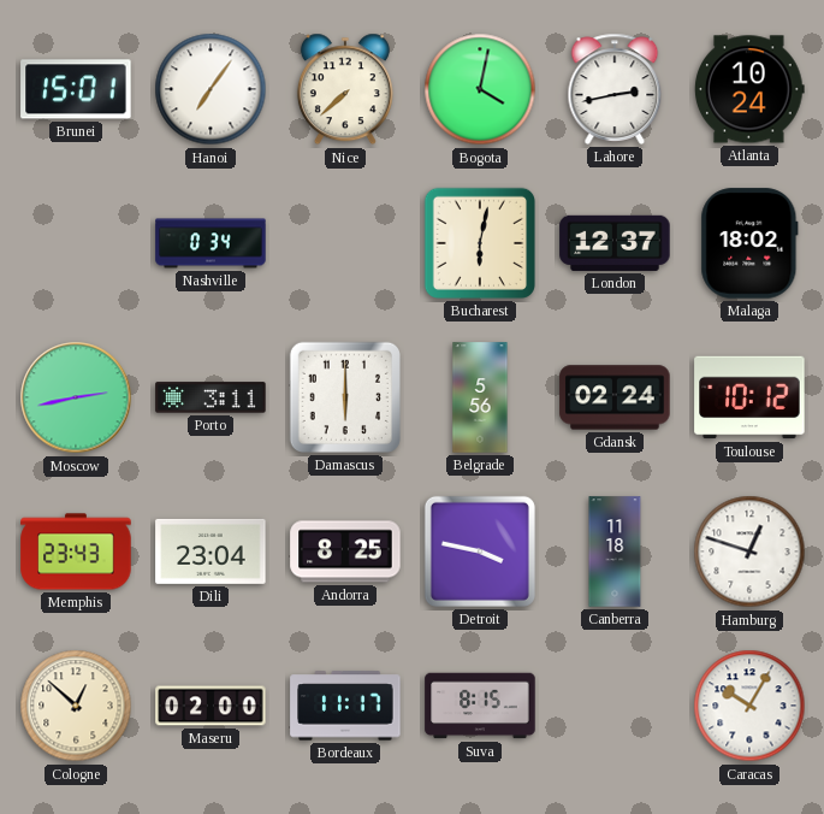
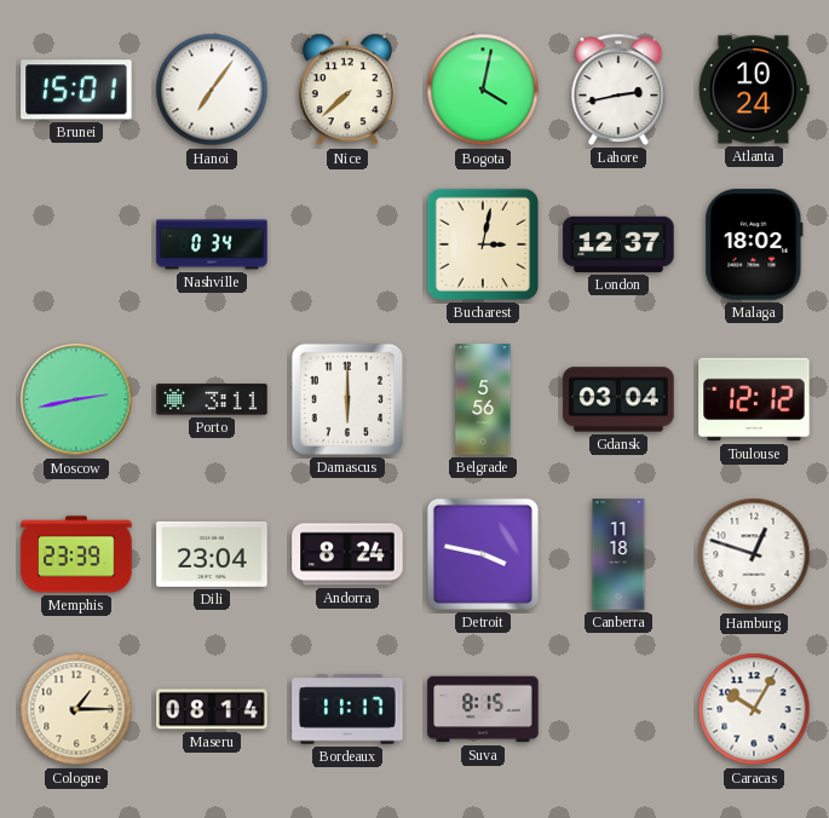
Bucharest: 6:02 -> 3:02
Gdansk: 02:24 -> 03:04
Toulouse: 10:12 -> 12:12
Memphis: 23:43 -> 23:39
Andorra: 8:25 -> 8:24
Cologne: 12:52 -> 1:15
Maseru: 02:00 -> 08:14
